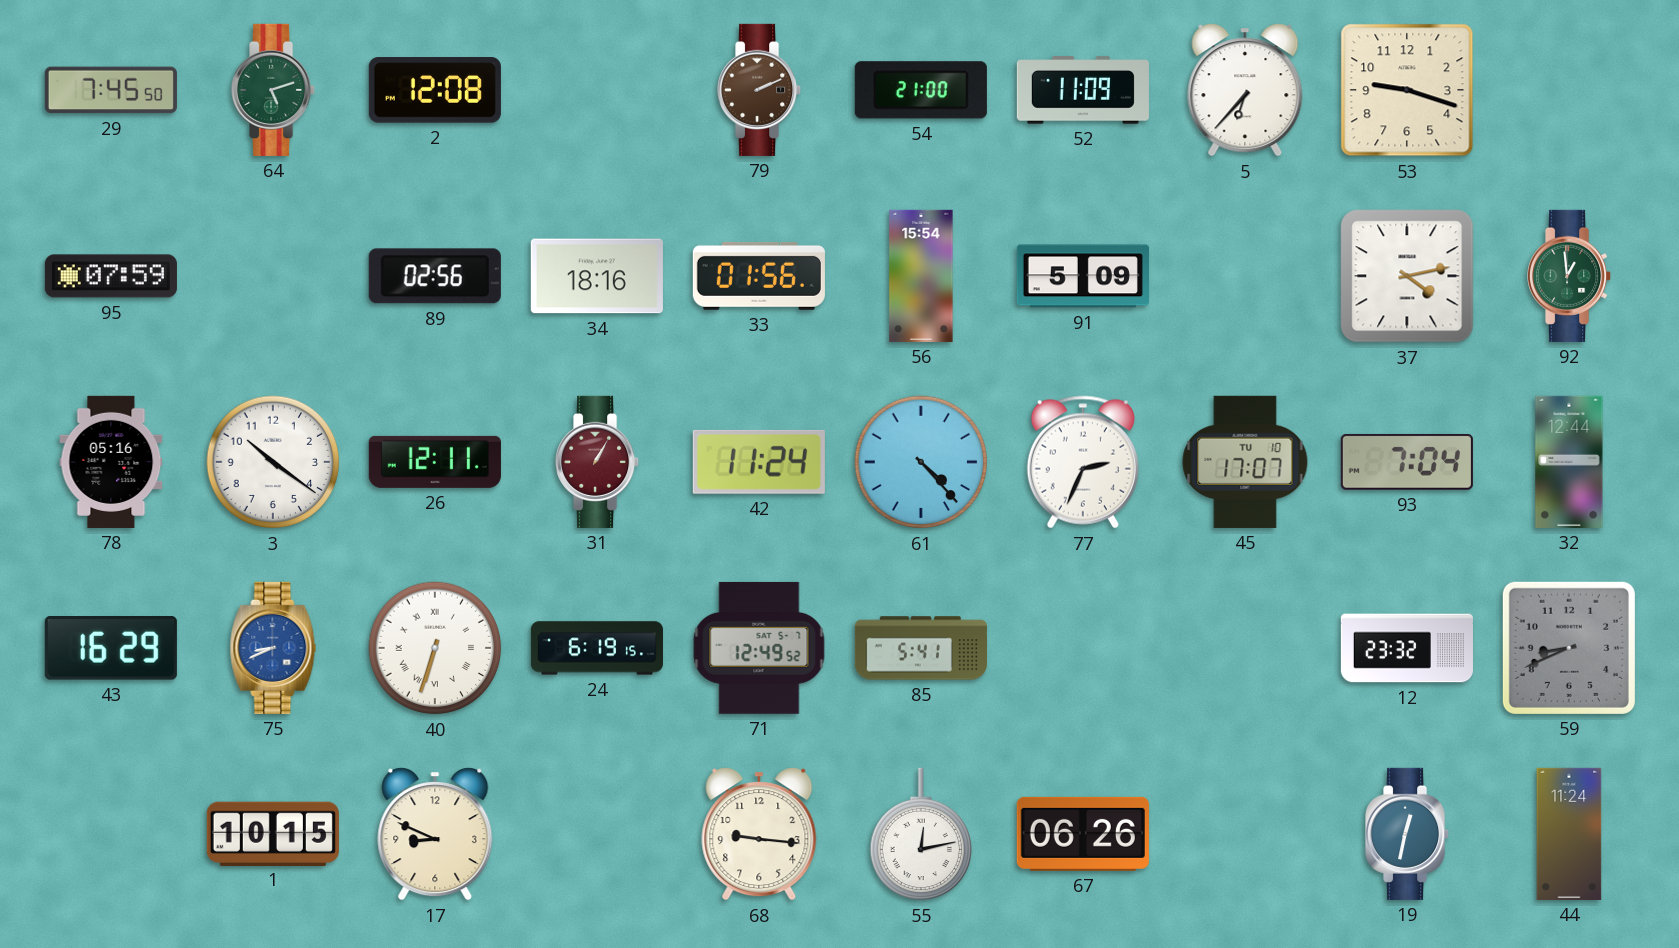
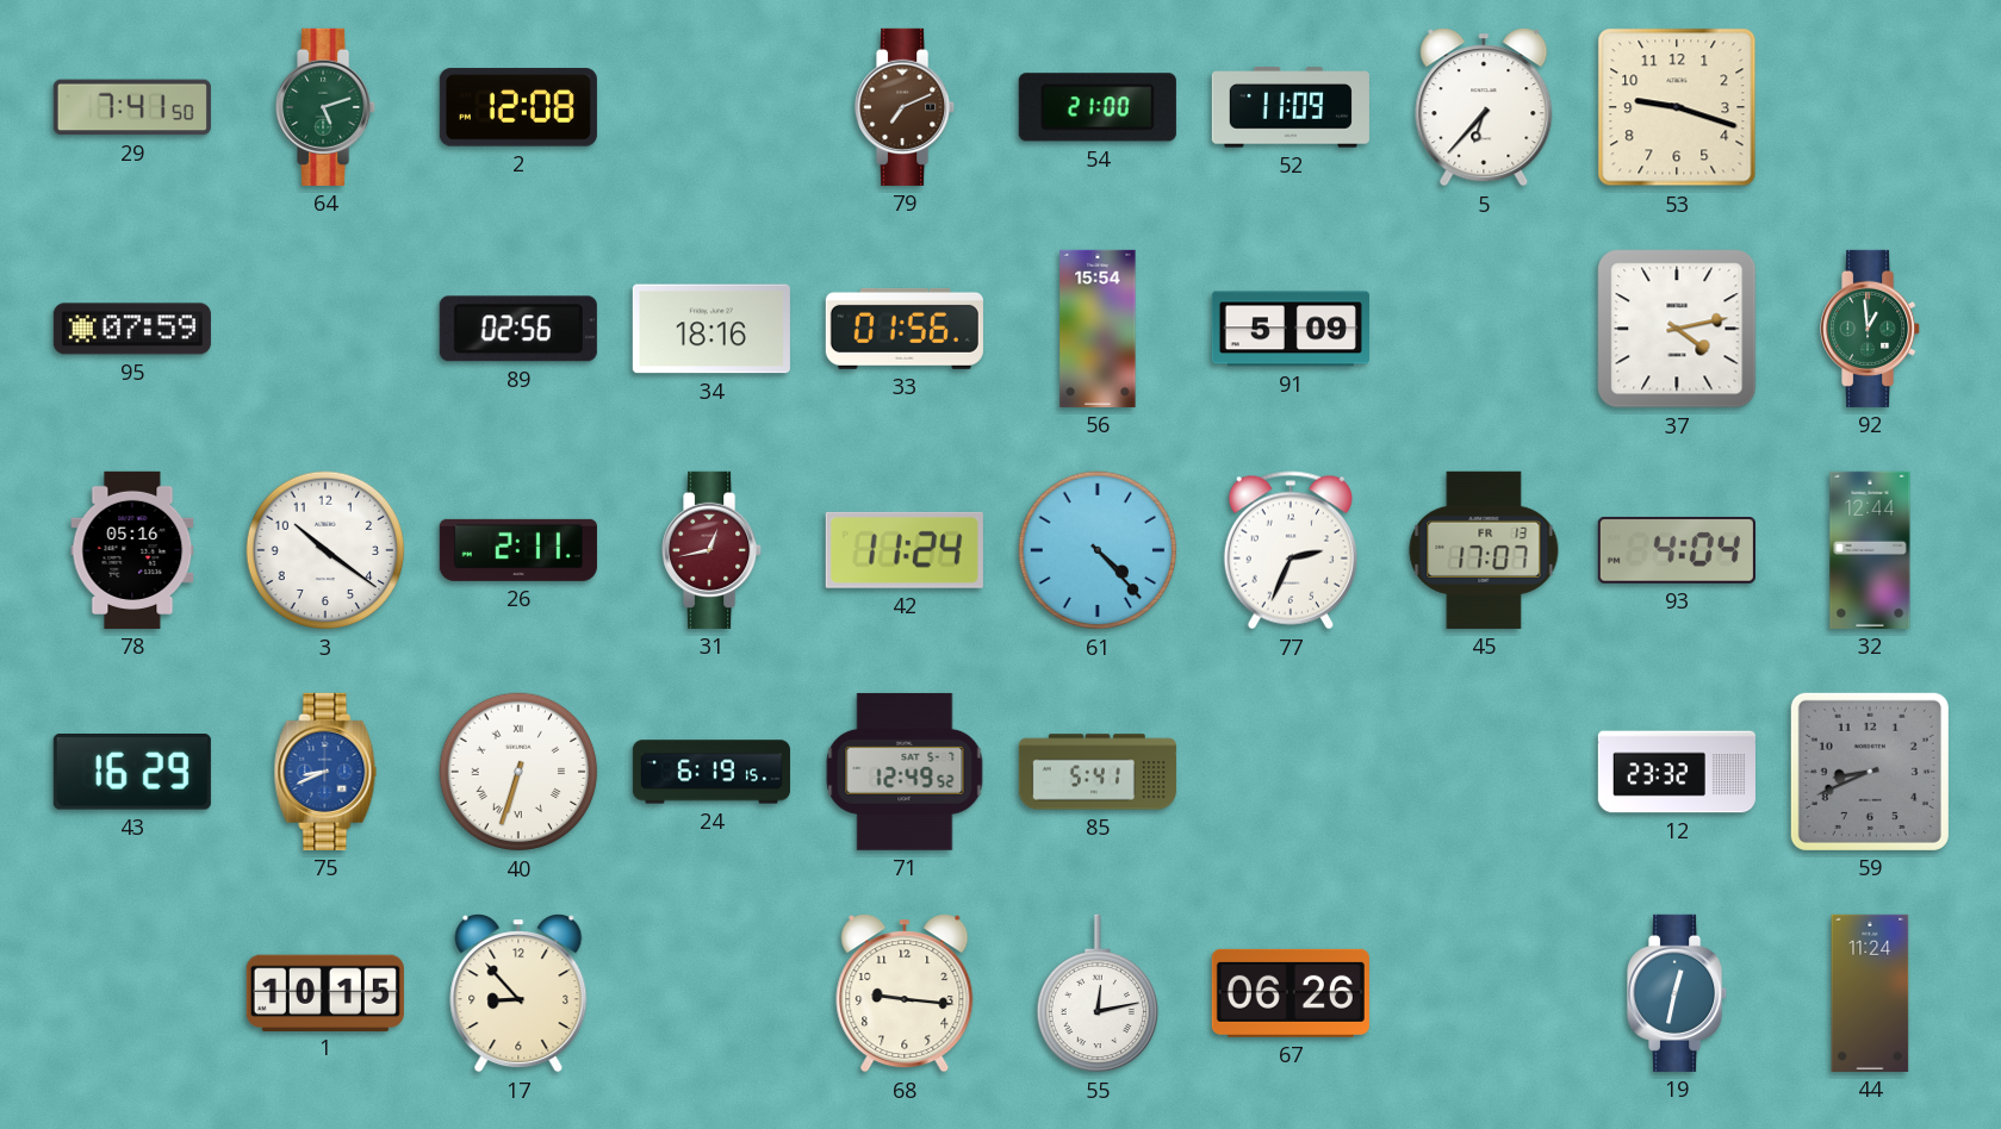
29: 7:45 -> 7:41
79: 2:11 -> 7:11
26: 12:11 -> 2:11
31: 1:05 -> 12:43
45 date: TU 10 -> FR 13
93: 7:04 -> 4:04
17: 8:49 -> 8:53
